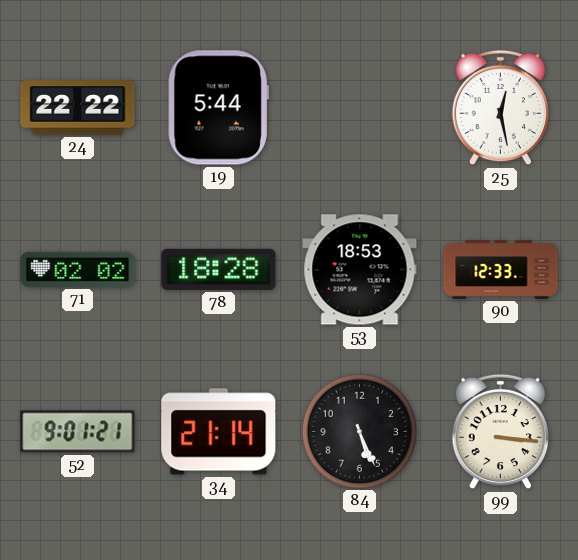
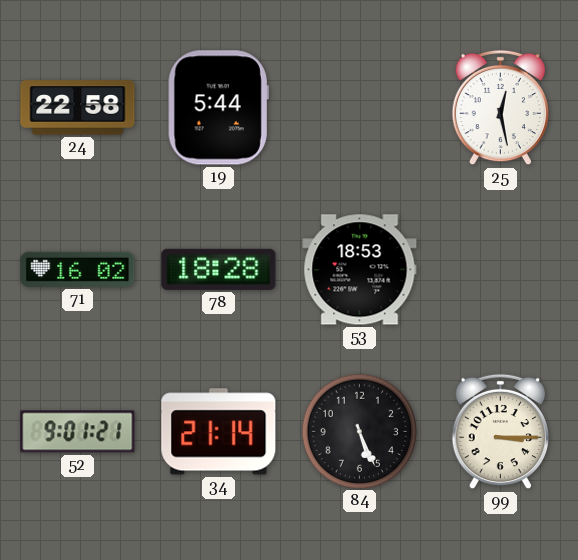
24: 22:22 -> 22:58
71: 02:02 -> 16:02
90: 12:33 -> none
99: 3:16 -> 3:15
